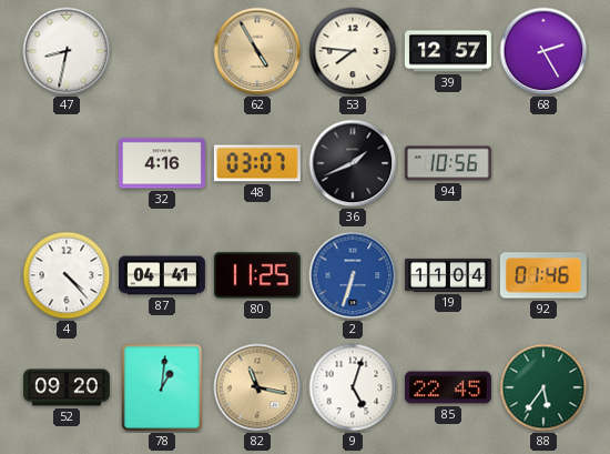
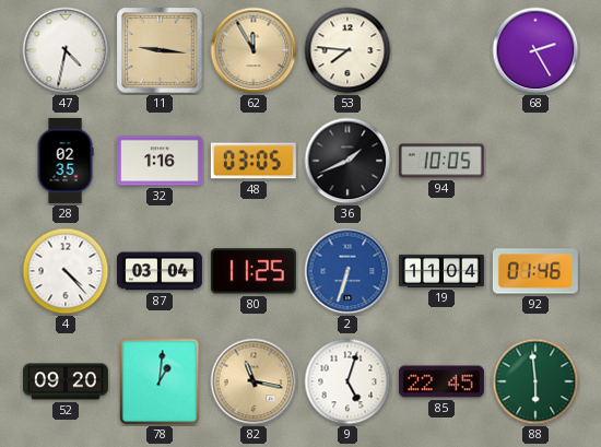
47: 8:32 -> 4:32
11: none -> 9:16
62: 4:55 -> 11:55
39: 12:57 -> none
28: none -> 02:35
32: 4:16 -> 1:16
48: 03:07 -> 03:05
94: 10:56 -> 10:05
87: 04:41 -> 03:04
88: 5:36 -> 5:59
